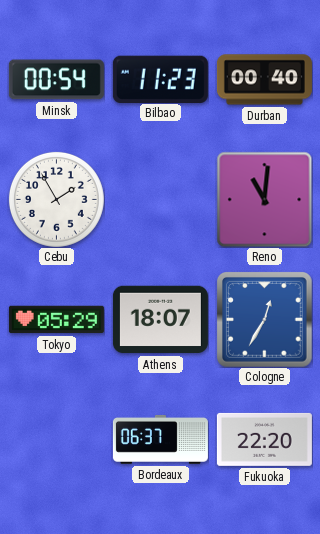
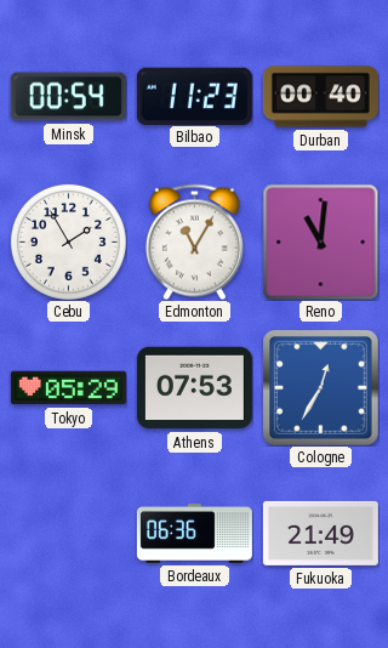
Edmonton: none -> 11:05
Athens: 18:07 -> 07:53
Bordeaux: 06:37 -> 06:36
Fukuoka: 22:20 -> 21:49
